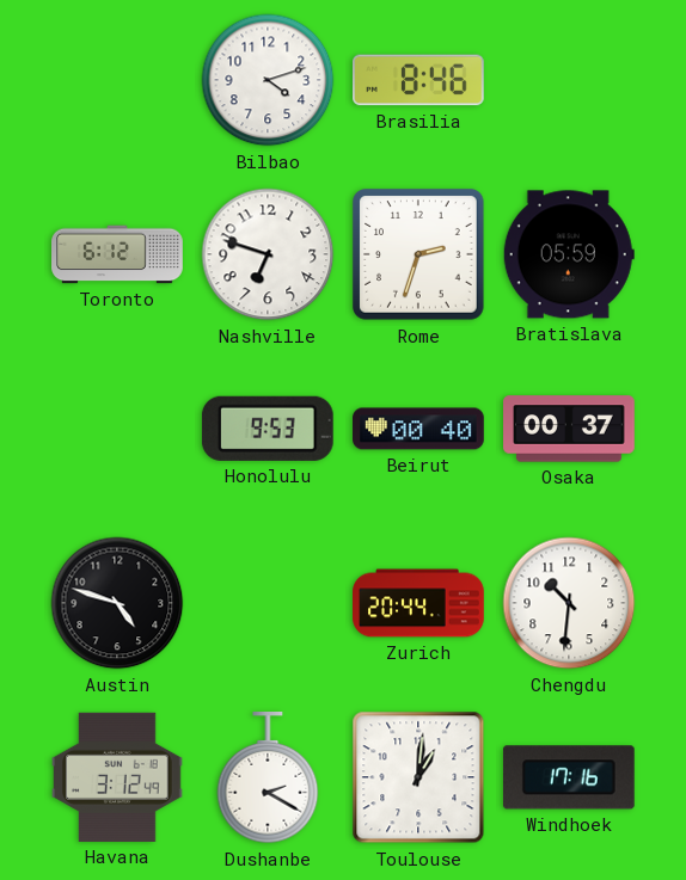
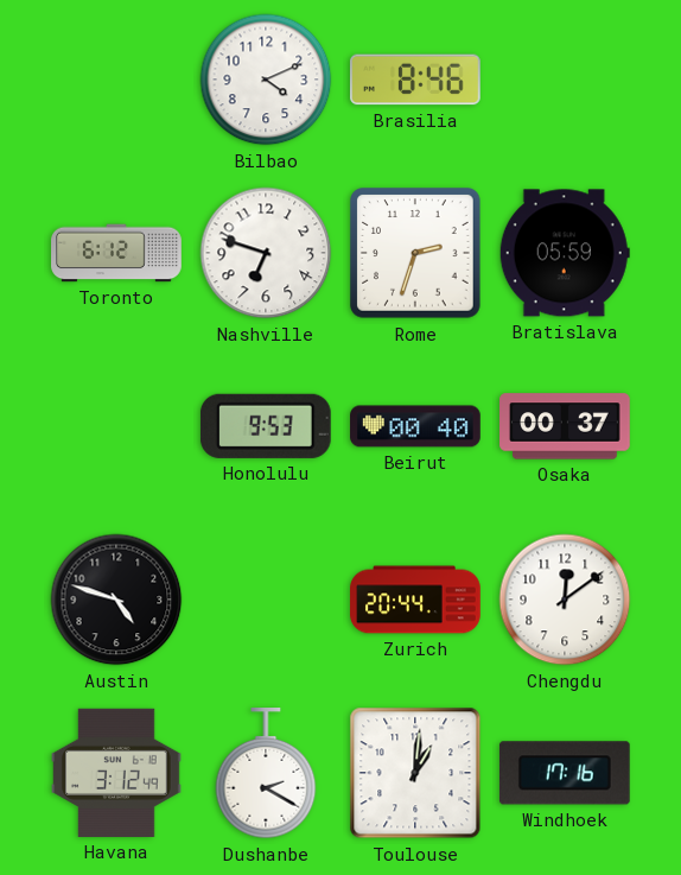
Bilbao: 4:12 -> 4:11
Chengdu: 10:31 -> 12:09
